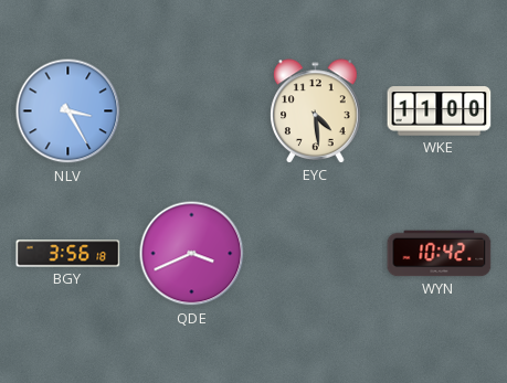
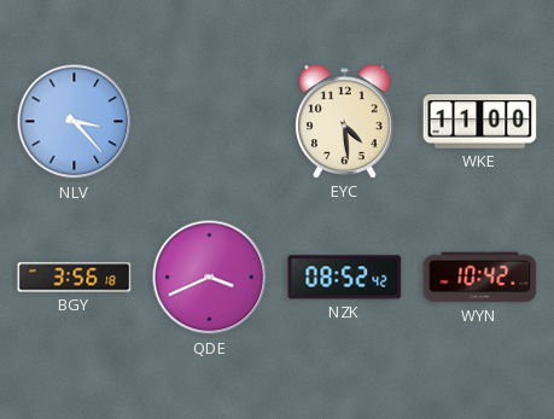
NLV: 3:25 -> 3:23
NZK: none -> 08:52
